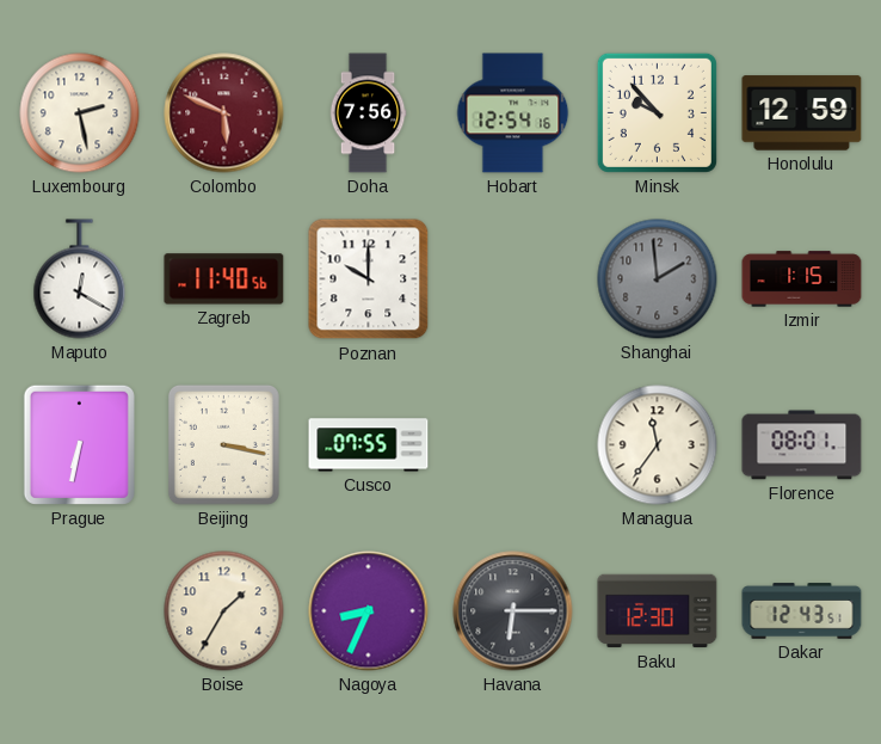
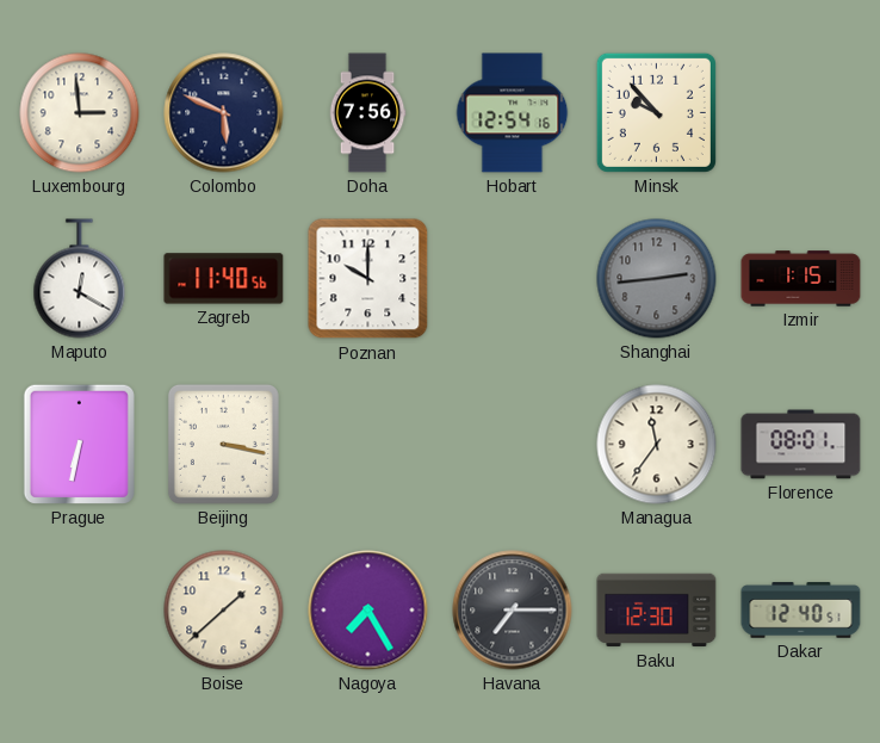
Luxembourg: 2:28 -> 2:59
Colombo dial: burgundy -> navy
Honolulu: 12:59 -> none
Shanghai: 1:59 -> 2:44
Cusco: 07:55 -> none
Boise: 1:35 -> 1:38
Nagoya: 8:34 -> 7:25
Havana: 6:15 -> 7:15
Dakar: 12:43 -> 12:40
